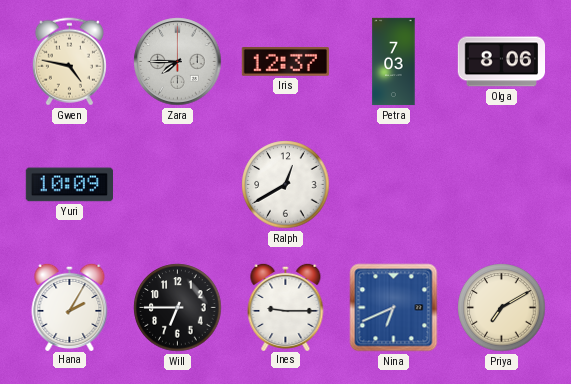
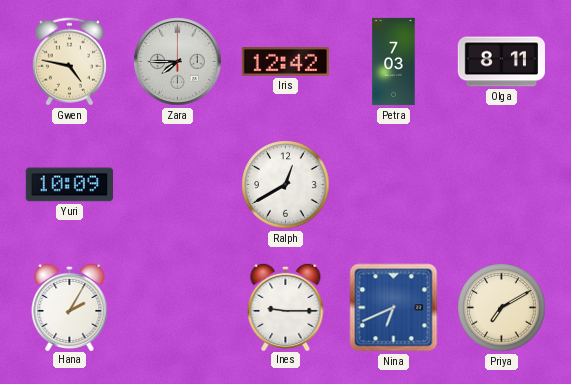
Iris: 12:37 -> 12:42
Olga: 8:06 -> 8:11
Will: 6:45 -> none
